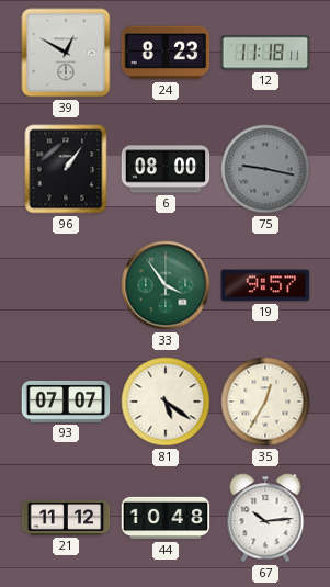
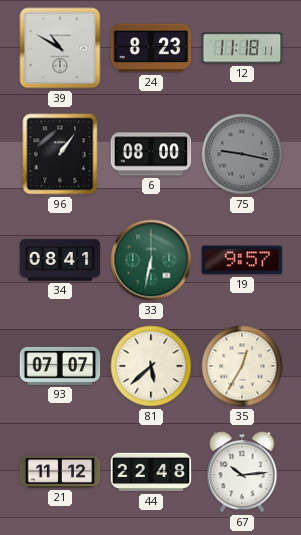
39: 12:50 -> 10:50
34: none -> 08:41
33: 3:54 -> 6:32
81: 5:21 -> 5:38
44: 10:48 -> 22:48
